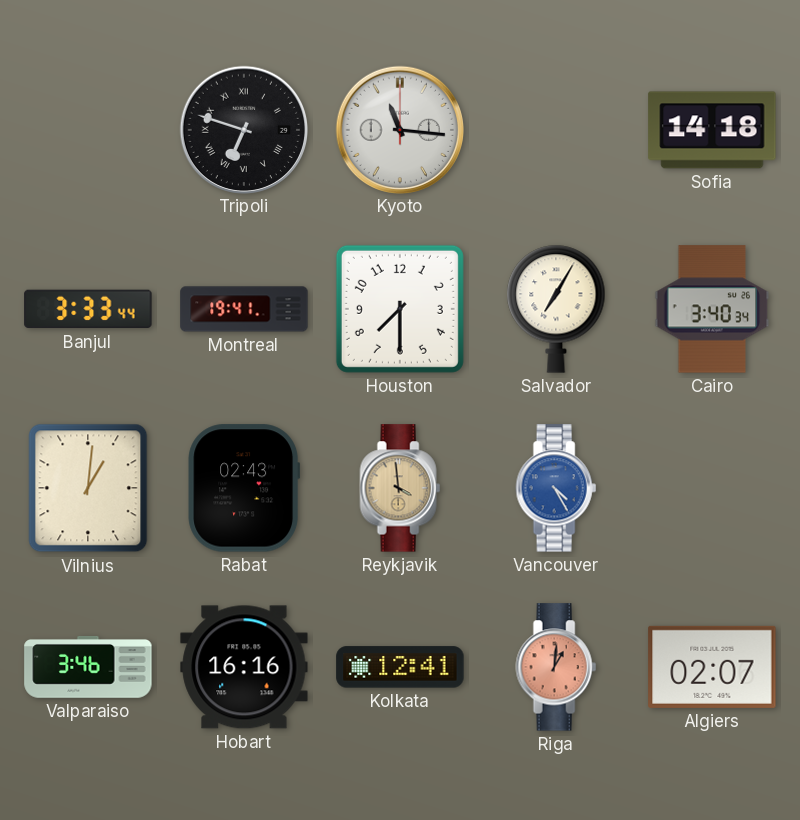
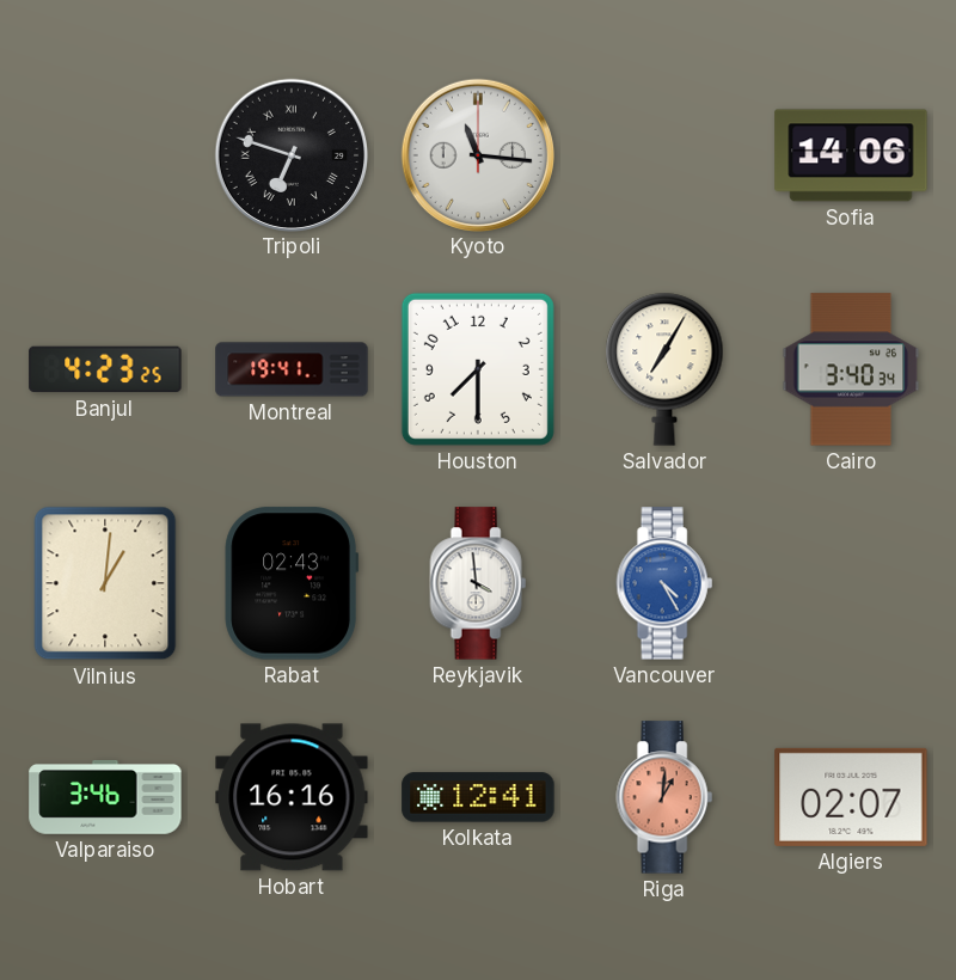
Sofia: 14:18 -> 14:06
Banjul: 3:33 -> 4:23
Reykjavik dial: champagne -> white
